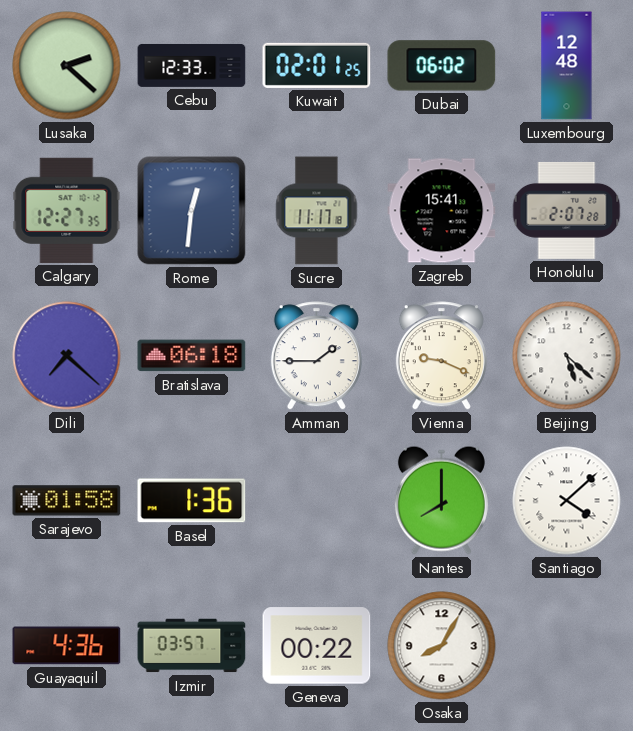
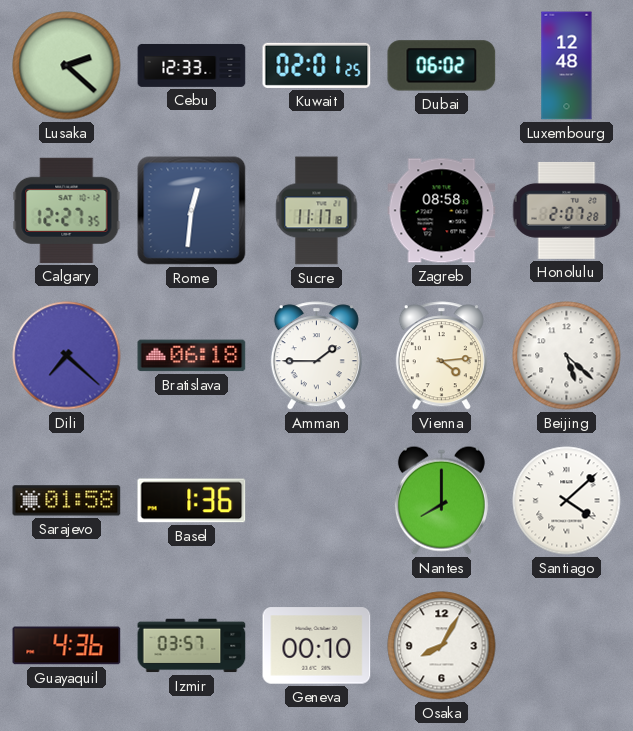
Zagreb: 15:41 -> 08:58
Vienna: 9:19 -> 4:14
Geneva: 00:22 -> 00:10
